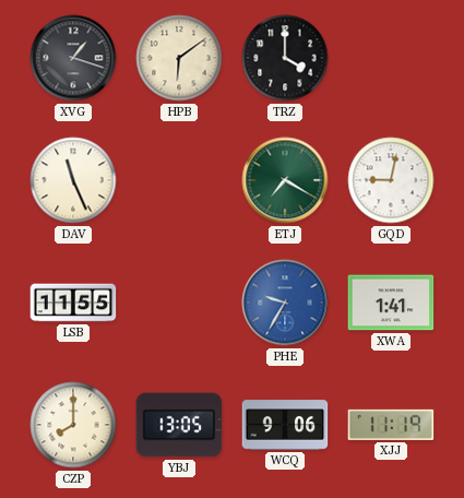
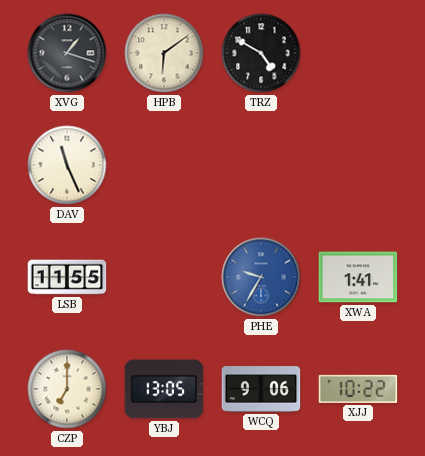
TRZ: 4:00 -> 4:50
ETJ: 7:20 -> none
GQD: 9:02 -> none
CZP: 8:00 -> 7:00
XJJ: 11:19 -> 10:22
